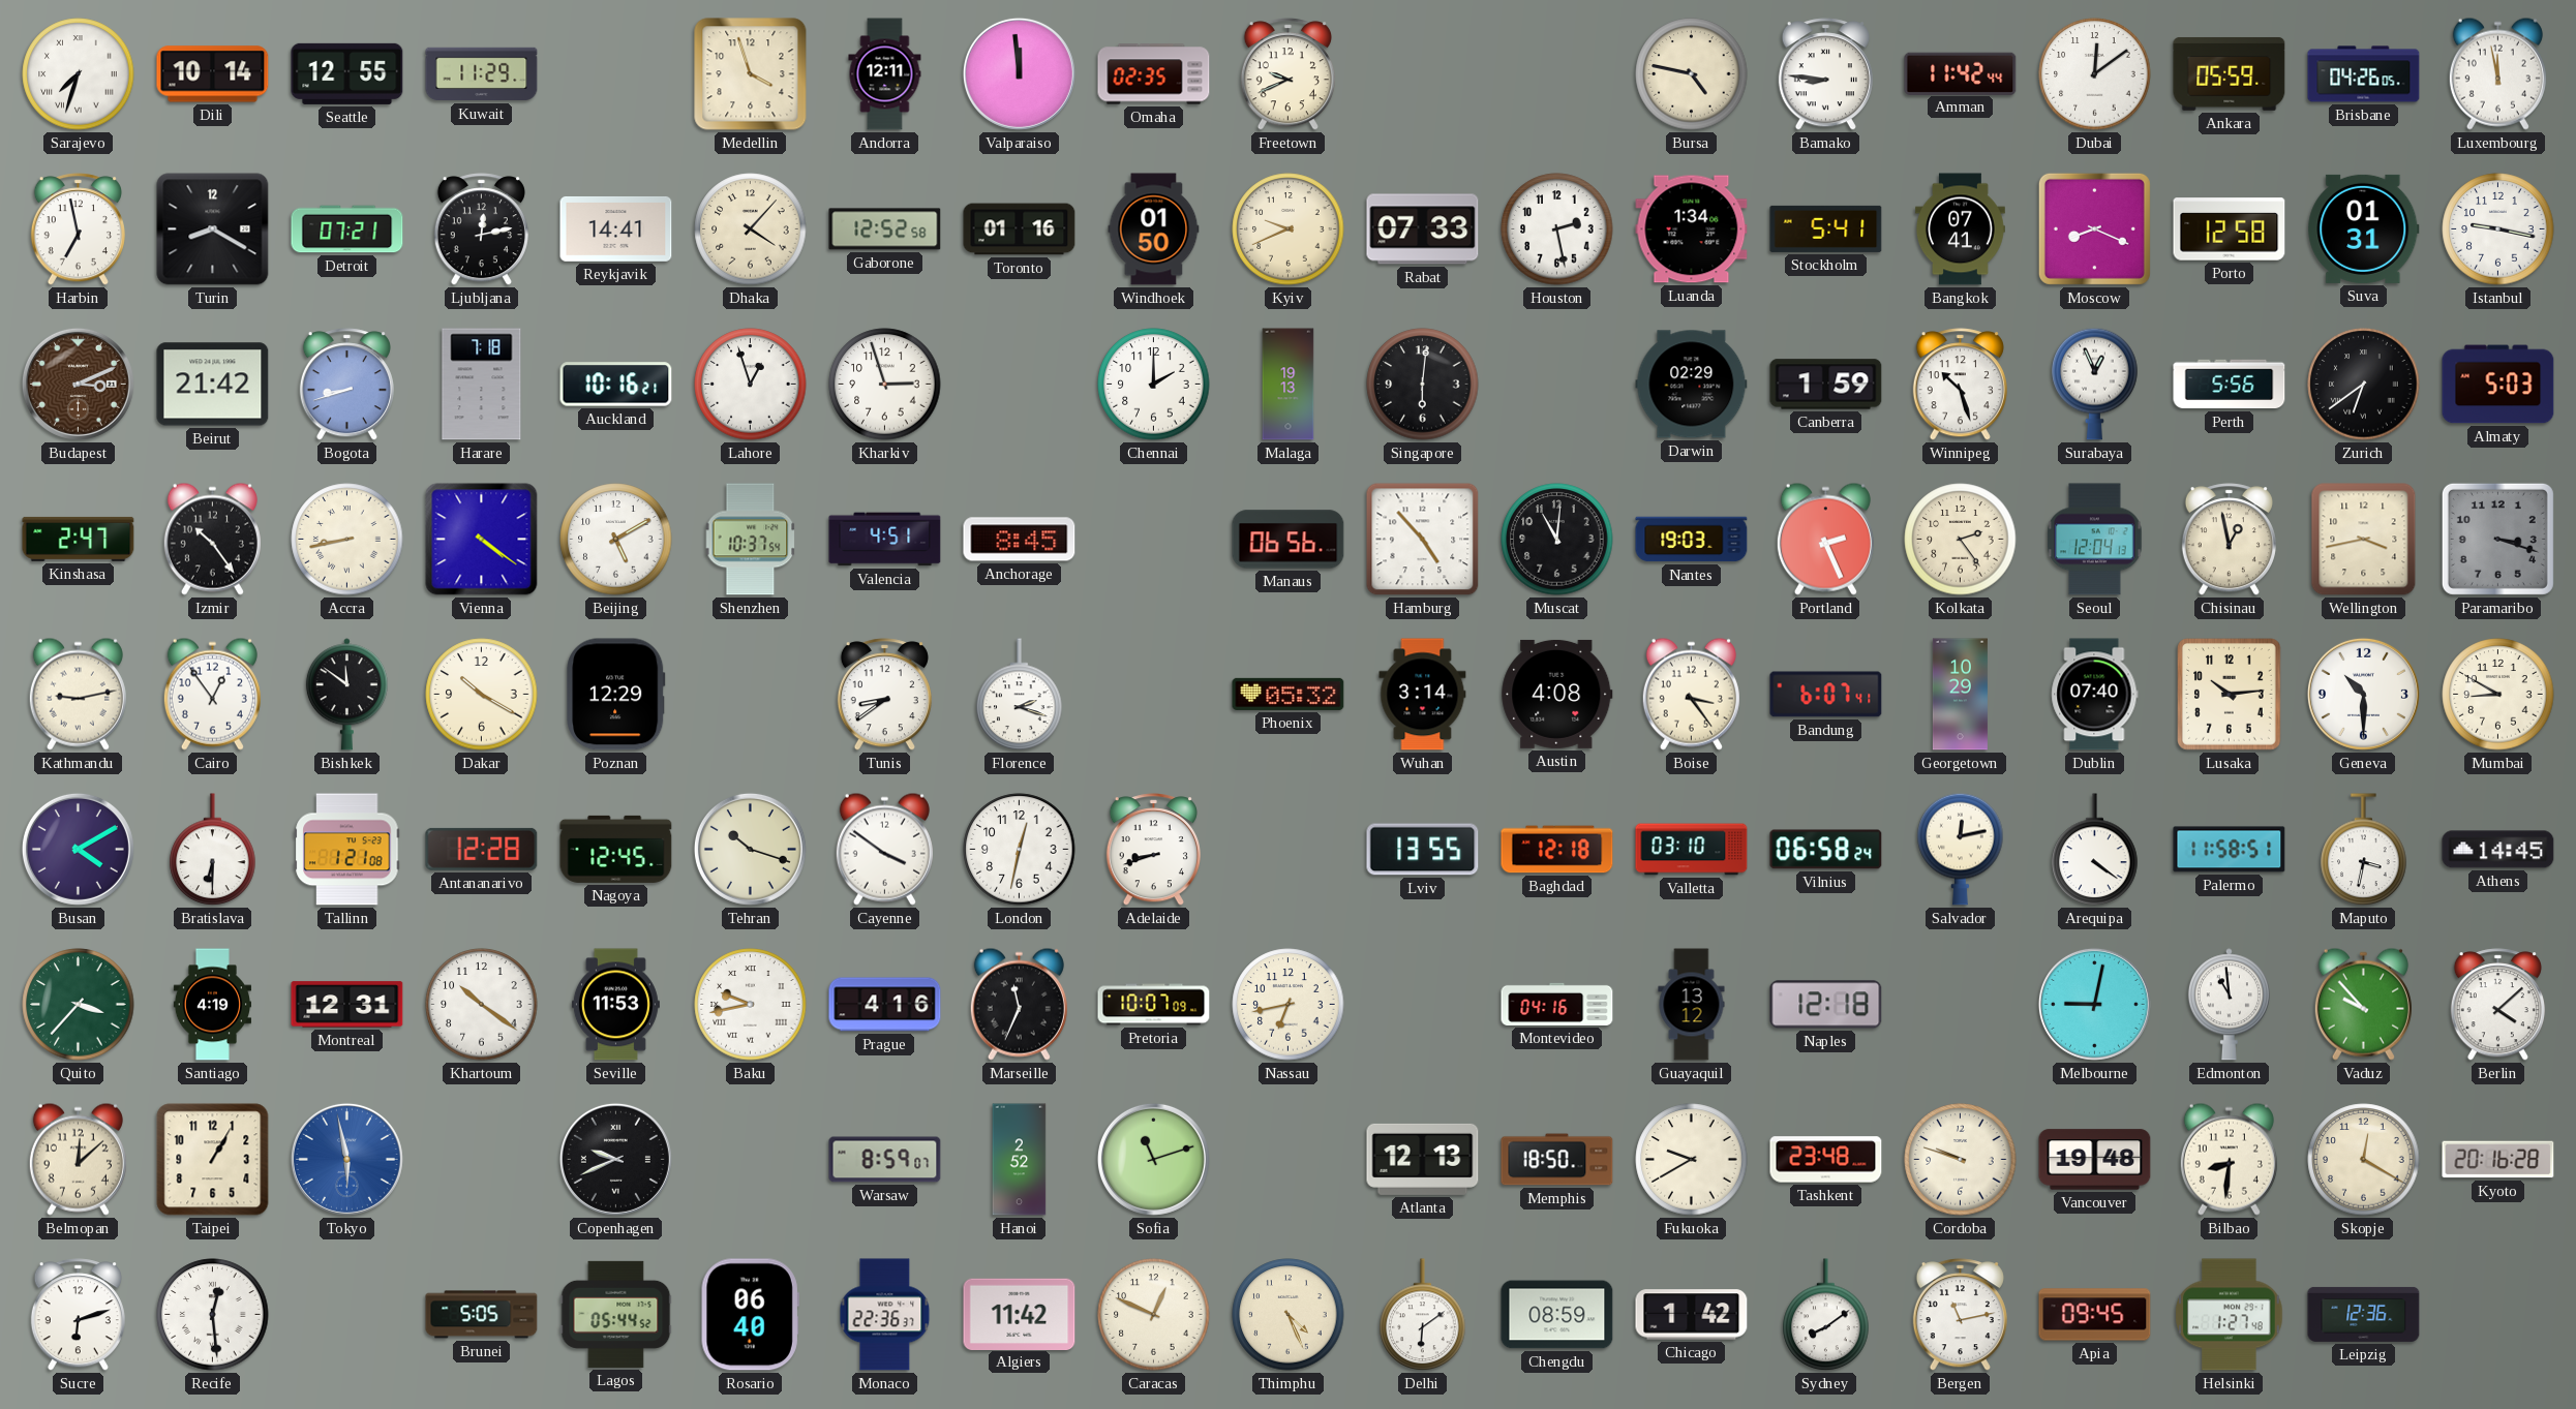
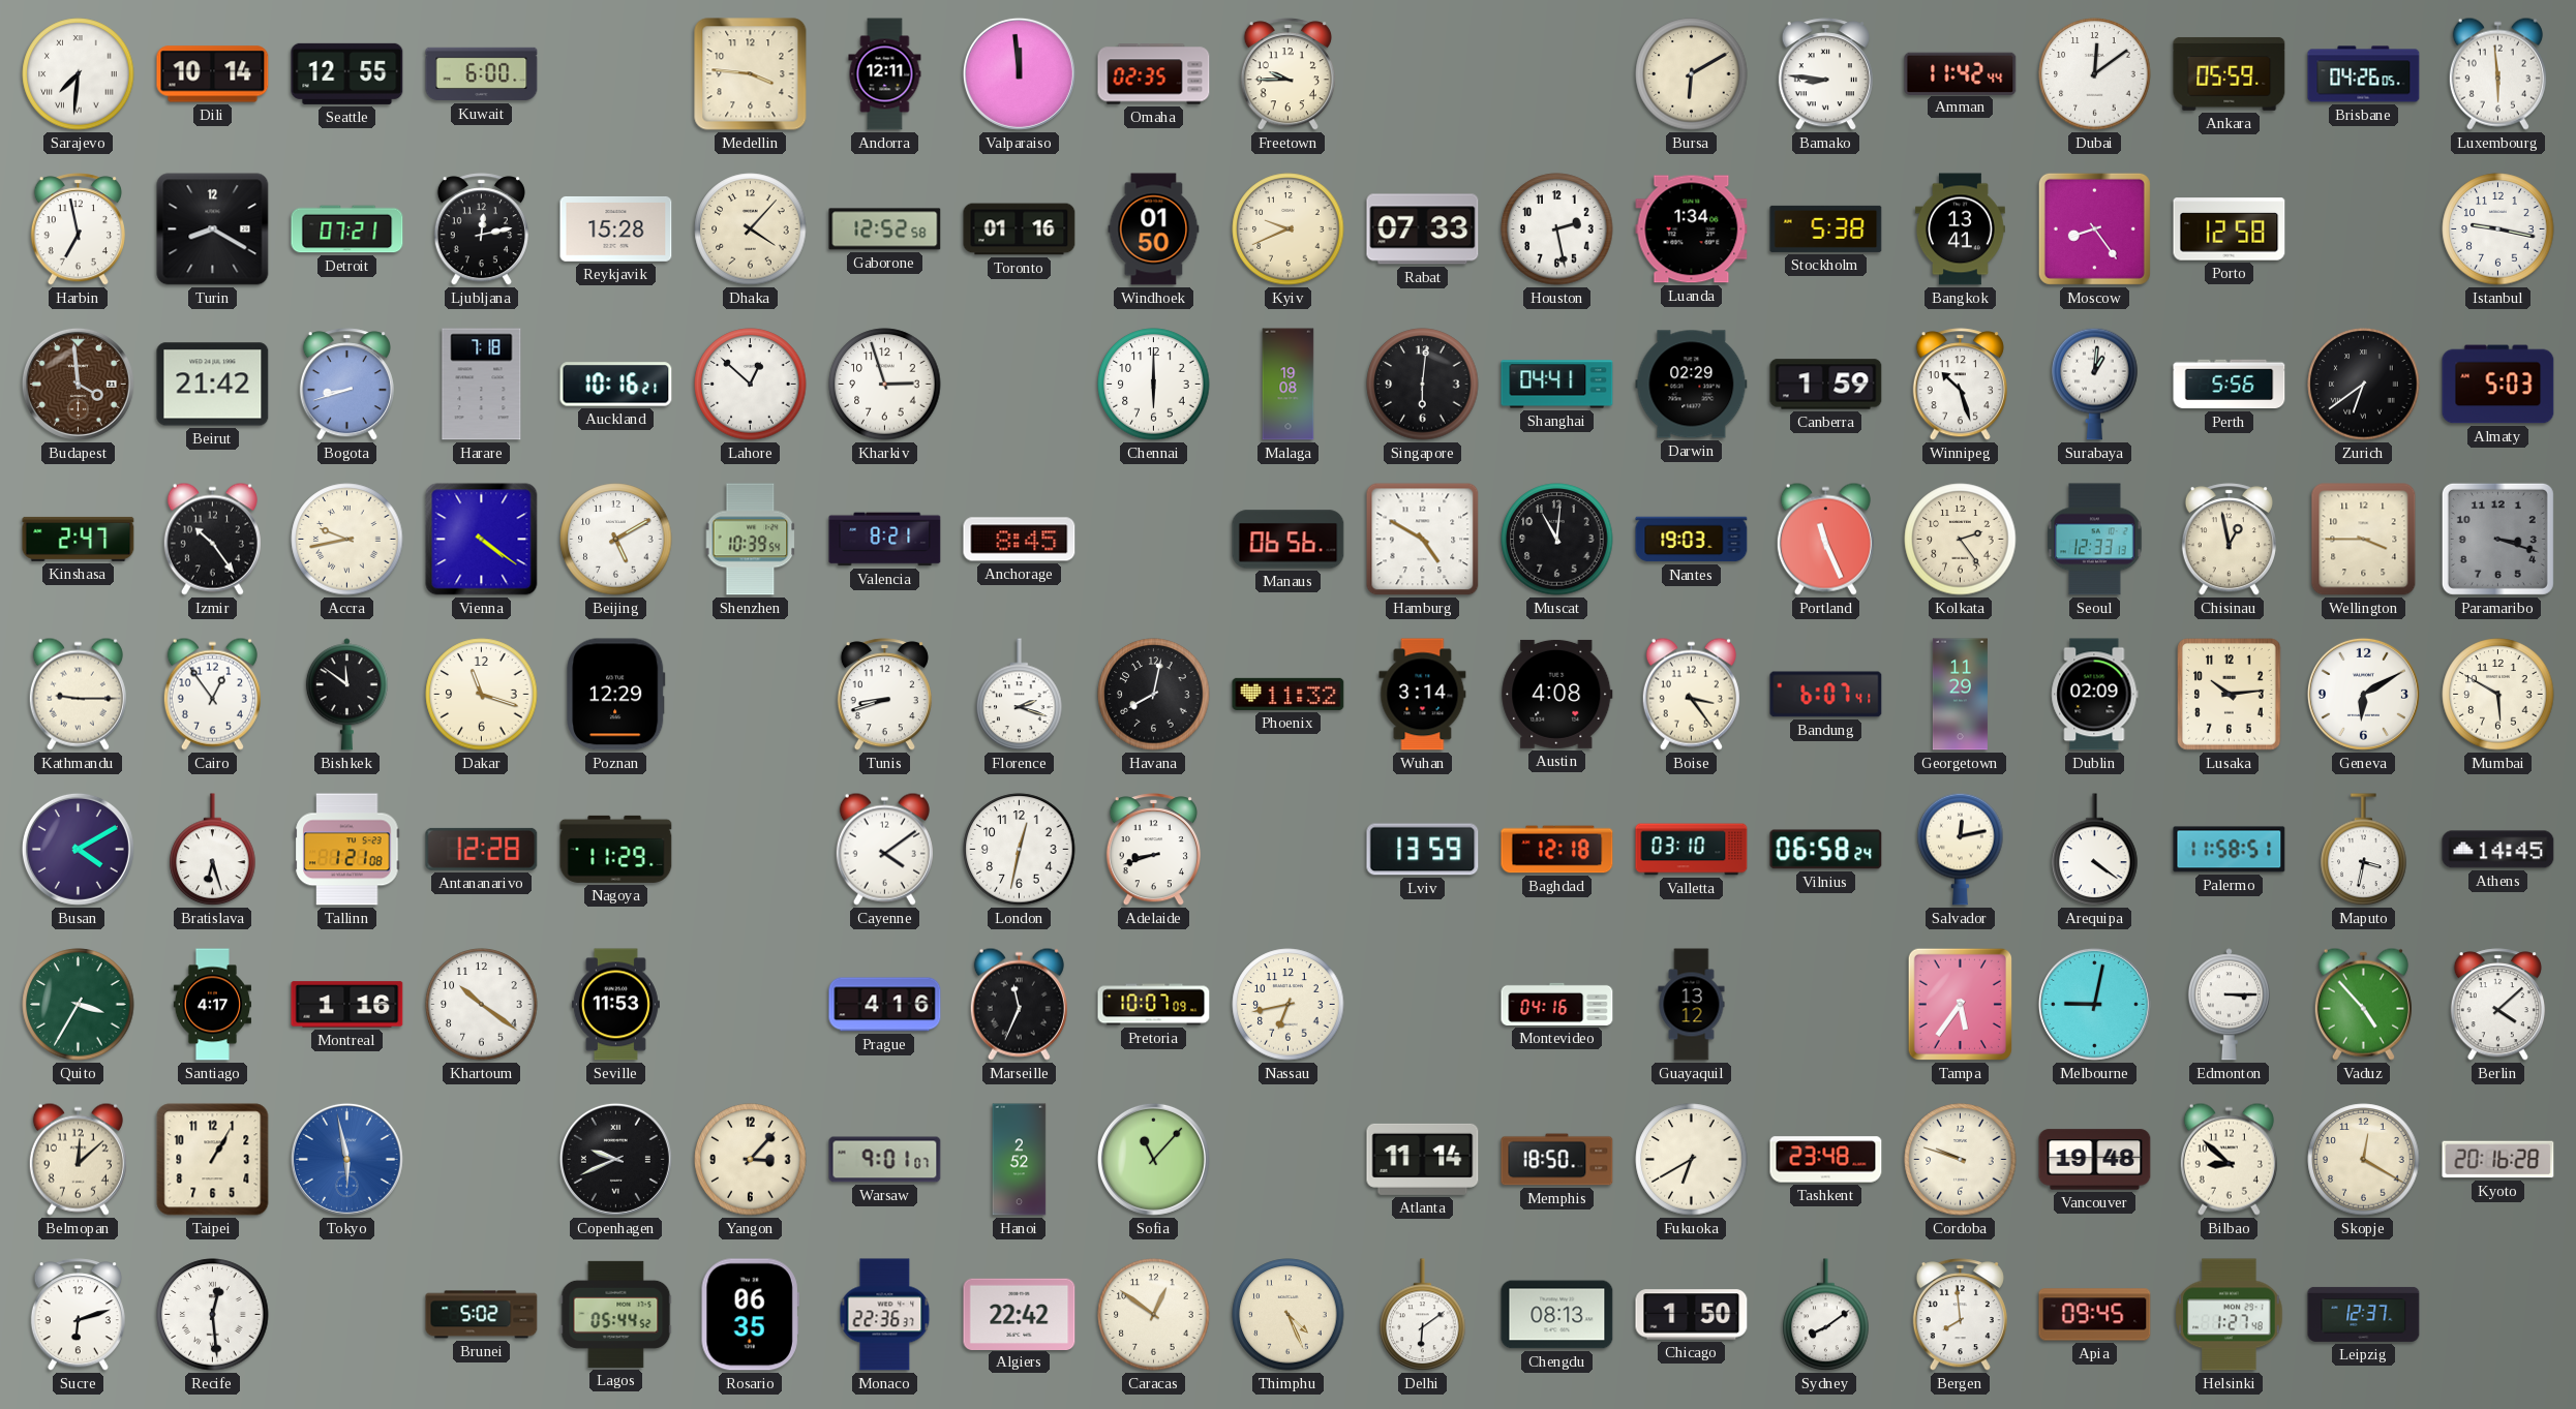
Sarajevo: 7:33 -> 7:31
Kuwait: 11:29 -> 6:00
Medellin: 3:57 -> 3:46
Freetown: 9:41 -> 9:45
Bursa: 4:47 -> 6:10
Luxembourg: 11:58 -> 5:59
Reykjavik: 14:41 -> 15:28
Stockholm: 5:41 -> 5:38
Bangkok: 07:41 -> 13:41
Moscow: 8:19 -> 8:24
Suva: 01:31 -> none
Budapest: 3:11 -> 3:59
Lahore: 12:57 -> 12:52
Chennai: 2:00 -> 6:00
Malaga: 19:13 -> 19:08
Shanghai: none -> 04:41
Surabaya: 12:56 -> 1:01
Accra: 8:43 -> 9:43
Shenzhen: 10:37 -> 10:39
Valencia: 4:51 -> 8:21
Hamburg: 4:53 -> 4:50
Portland: 2:26 -> 11:26
Seoul: 12:04 -> 12:33
Wellington: 3:43 -> 3:45
Kathmandu: 9:13 -> 9:15
Dakar: 10:20 -> 11:18
Tunis: 8:39 -> 8:42
Havana: none -> 8:02
Phoenix: 05:32 -> 11:32
Georgetown: 10:29 -> 11:29
Dublin: 07:40 -> 02:09
Geneva: 10:30 -> 6:10
Mumbai: 8:50 -> 5:50
Bratislava: 6:30 -> 6:27
Nagoya: 12:45 -> 11:29
Tehran: 10:18 -> none
Cayenne: 3:51 -> 4:09
Lviv: 13:55 -> 13:59
Quito: 3:37 -> 3:35
Santiago: 4:19 -> 4:17
Montreal: 12:31 -> 1:16
Baku: 9:43 -> none
Naples: 12:18 -> none
Tampa: none -> 5:36
Edmonton: 10:59 -> 3:15
Vaduz: 9:53 -> 4:53
Yangon: none -> 3:07
Warsaw: 8:59 -> 9:01
Sofia: 11:12 -> 11:07
Atlanta: 12:13 -> 11:14
Fukuoka: 9:40 -> 6:40
Bilbao: 8:31 -> 8:52
Brunei: 5:05 -> 5:02
Rosario: 06:40 -> 06:35
Algiers: 11:42 -> 22:42
Caracas: 12:49 -> 12:51
Chengdu: 08:59 -> 08:13
Chicago: 1:42 -> 1:50
Bergen: 11:13 -> 7:59
Leipzig: 12:36 -> 12:37
